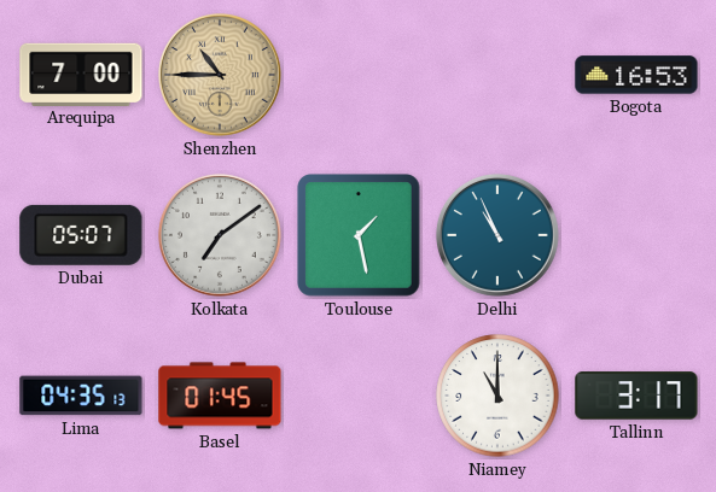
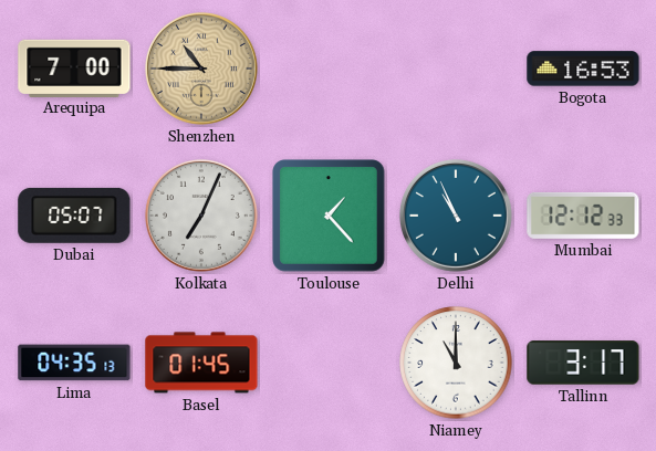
Kolkata: 7:09 -> 7:04
Toulouse: 1:28 -> 1:23
Mumbai: none -> 12:12
